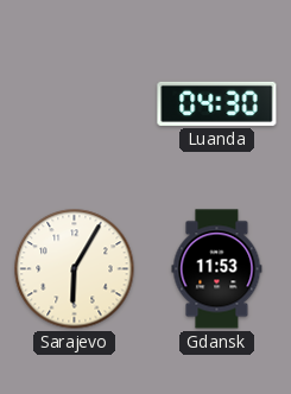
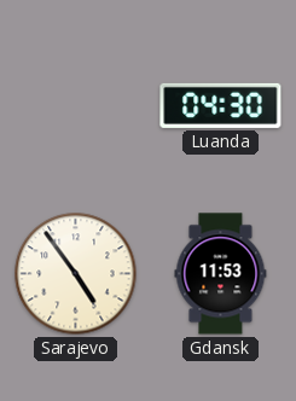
Sarajevo: 6:05 -> 4:54
